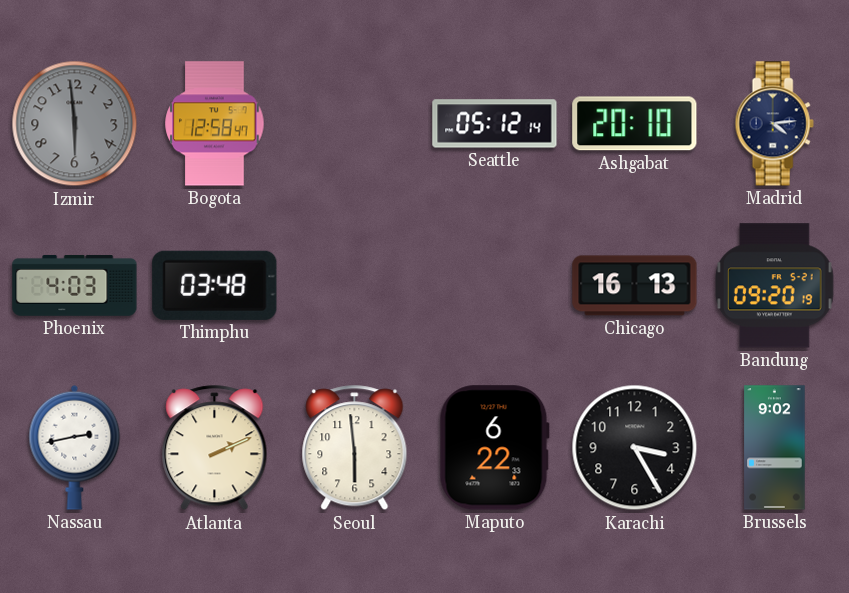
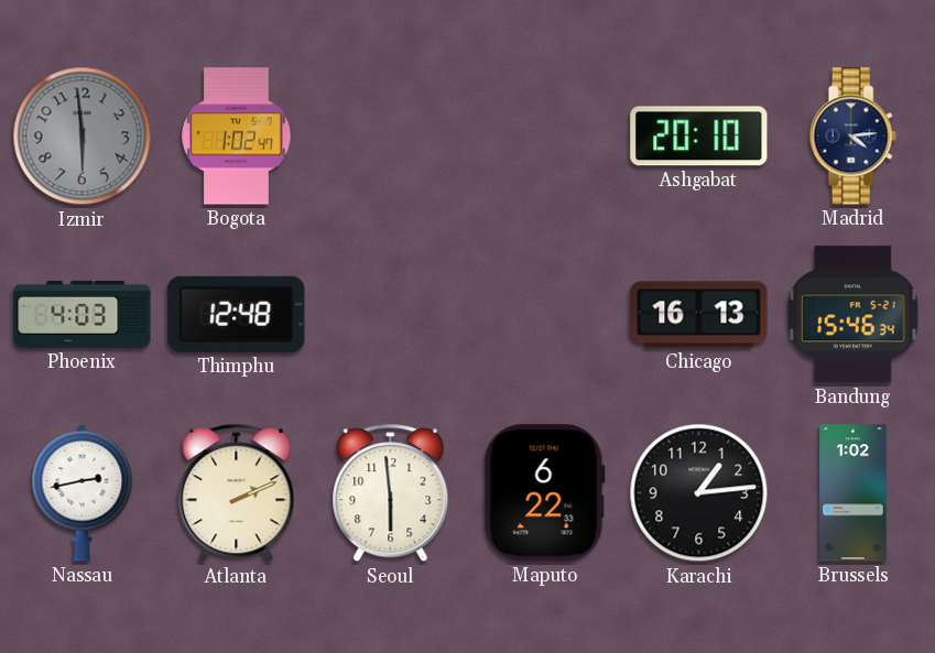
Bogota: 12:58 -> 1:02
Seattle: 05:12 -> none
Thimphu: 03:48 -> 12:48
Bandung: 09:20 -> 15:46
Karachi: 3:25 -> 1:14
Brussels: 9:02 -> 1:02
